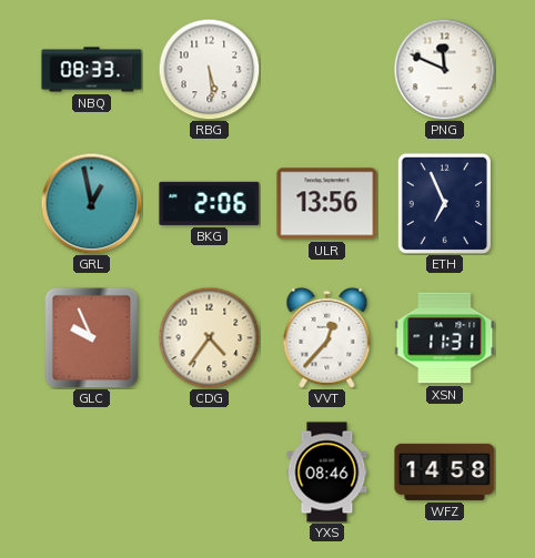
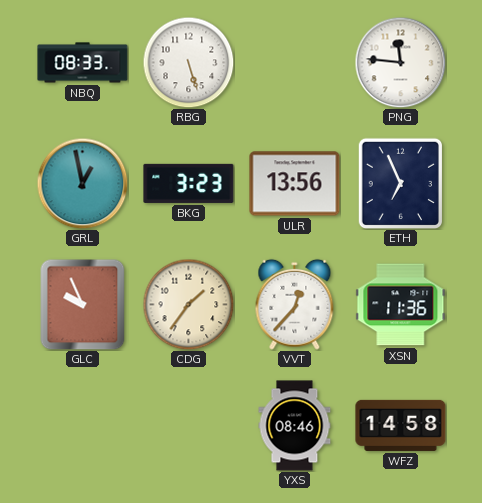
RBG: 5:29 -> 5:27
PNG: 11:49 -> 11:46
BKG: 2:06 -> 3:23
CDG: 4:36 -> 1:36
XSN: 11:31 -> 11:36
